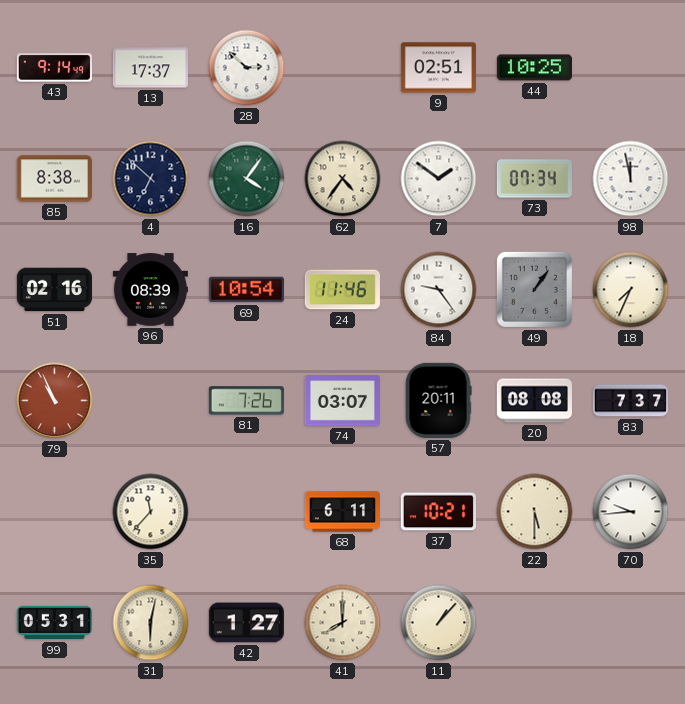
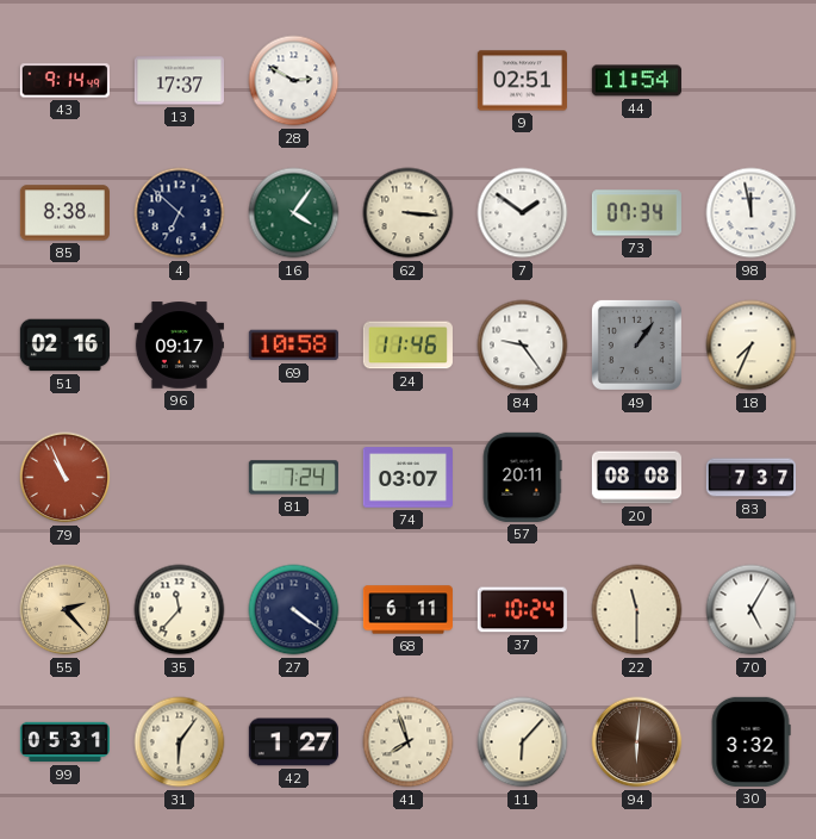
28: 2:52 -> 2:50
44: 10:25 -> 11:54
62: 4:36 -> 3:16
96: 08:39 -> 09:17
69: 10:54 -> 10:58
81: 7:26 -> 7:24
55: none -> 2:23
27: none -> 4:21
37: 10:21 -> 10:24
22: 5:30 -> 11:30
70: 9:44 -> 5:05
31: 6:02 -> 6:06
41: 8:00 -> 7:57
11: 1:07 -> 6:07
94: none -> 6:01
30: none -> 3:32
